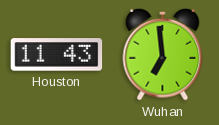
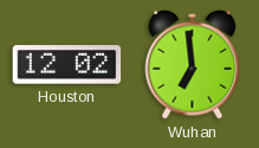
Houston: 11:43 -> 12:02
